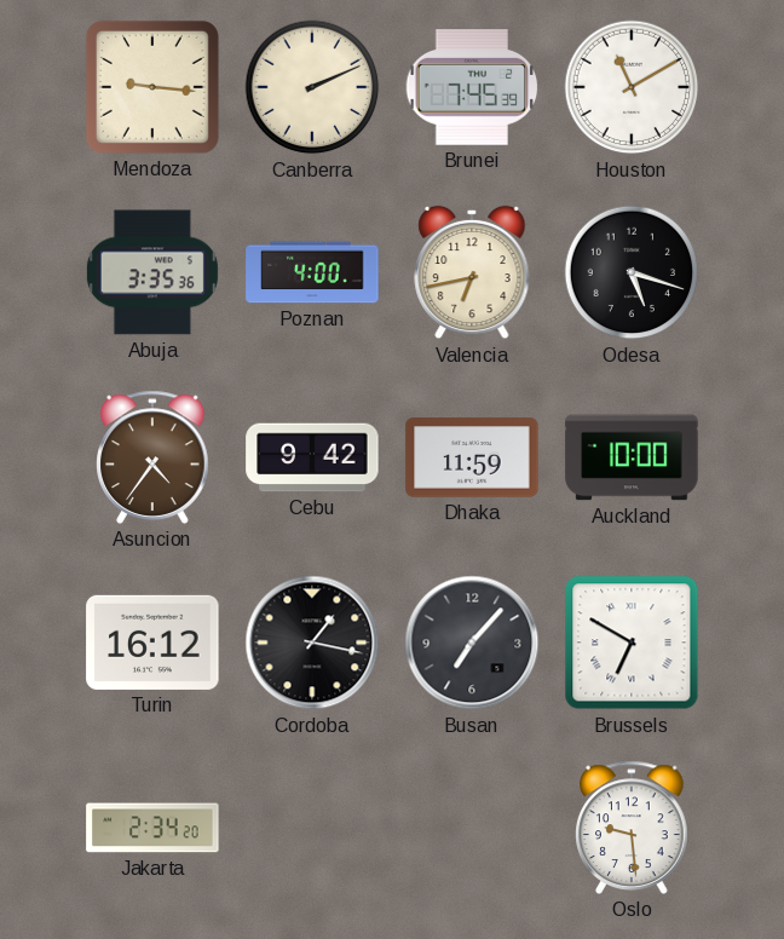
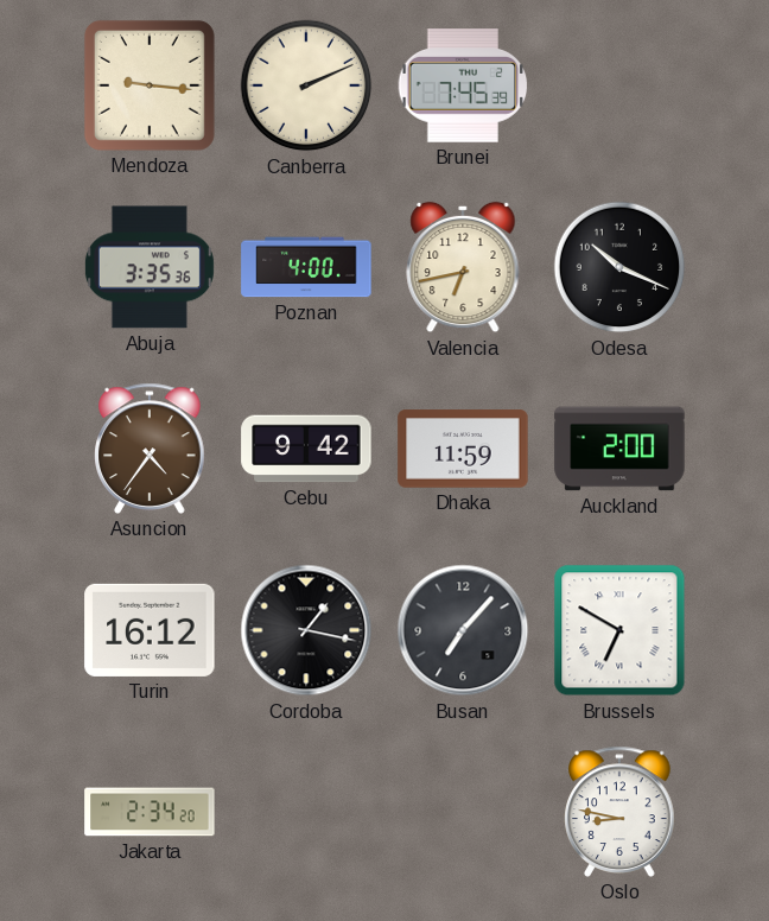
Houston: 11:10 -> none
Odesa: 5:18 -> 10:19
Auckland: 10:00 -> 2:00
Oslo: 9:29 -> 8:47
